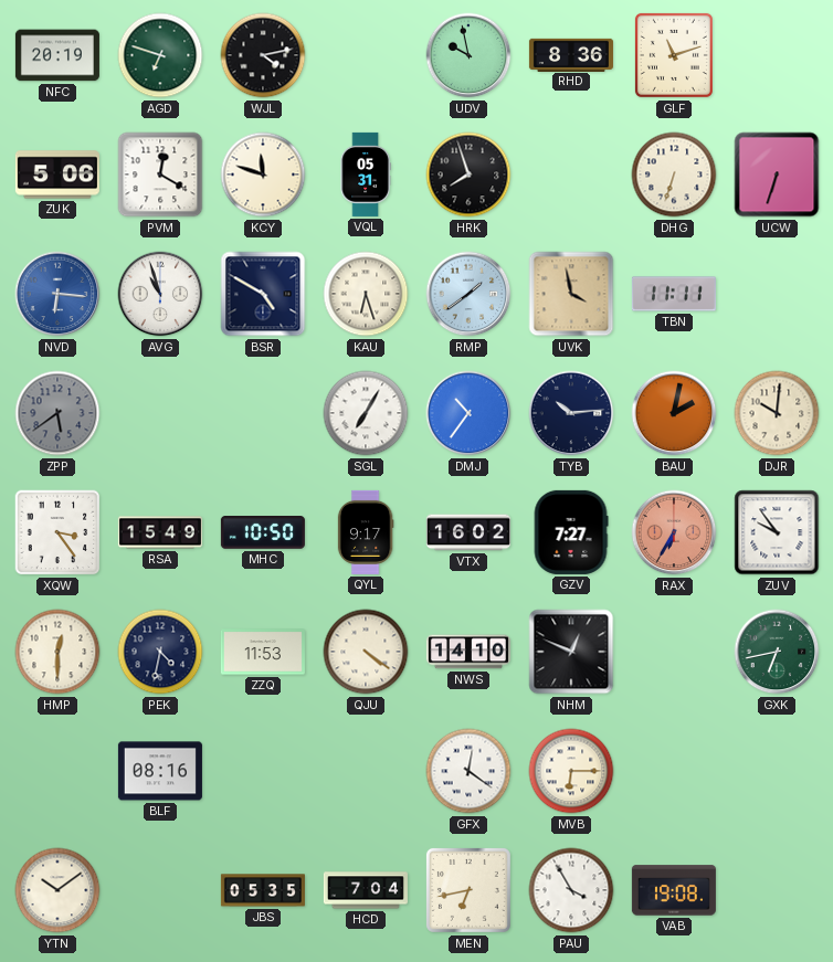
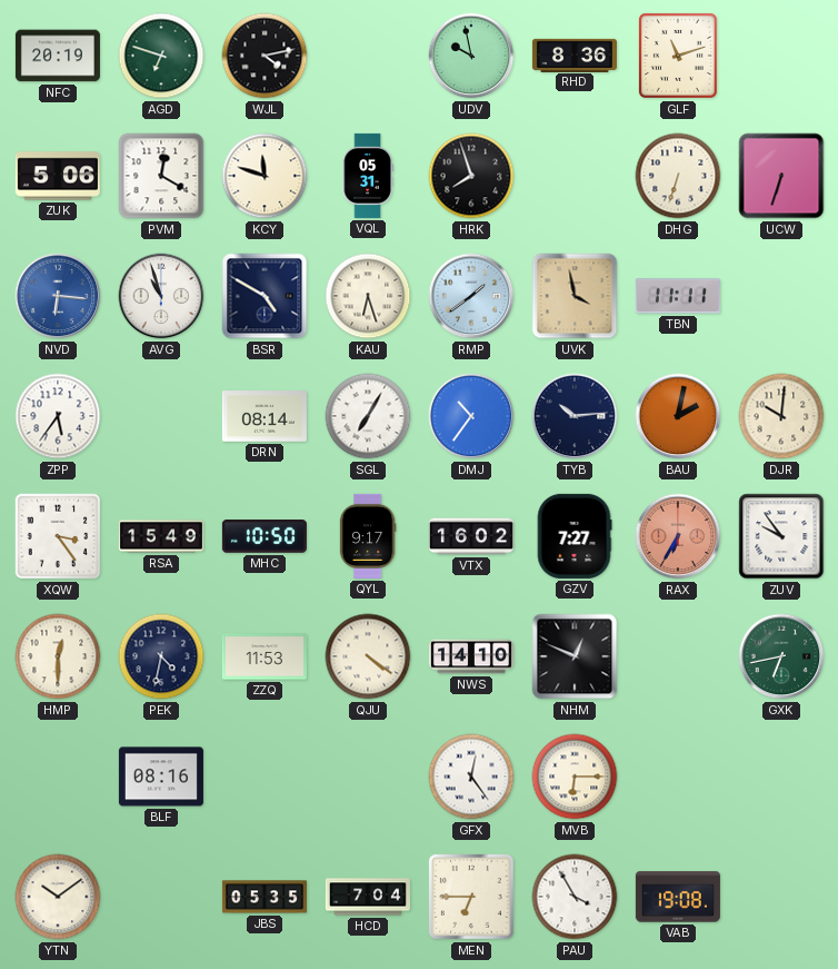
ZPP: 5:39 -> 5:36
ZPP dial: grey -> white
DRN: none -> 08:14
GFX: 12:21 -> 12:24
MEN: 6:43 -> 6:45
